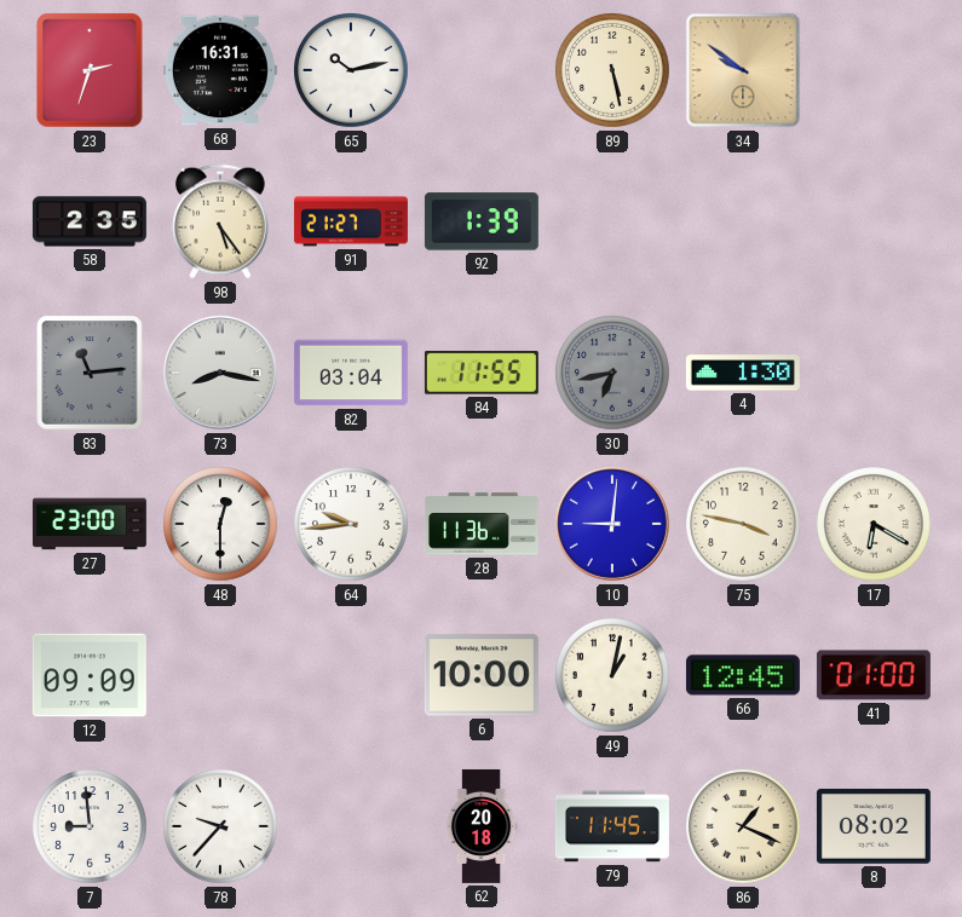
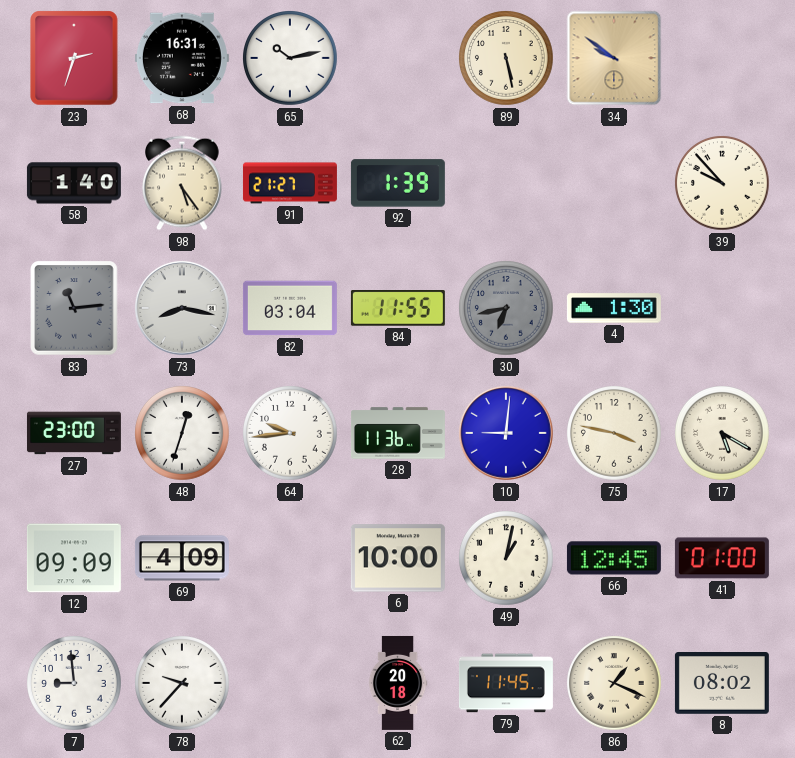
58: 2:35 -> 1:40
39: none -> 9:53
48: 12:30 -> 12:33
17: 6:20 -> 5:20
69: none -> 4:09
